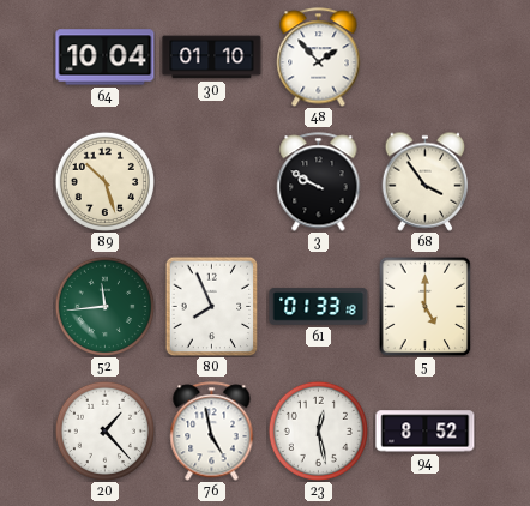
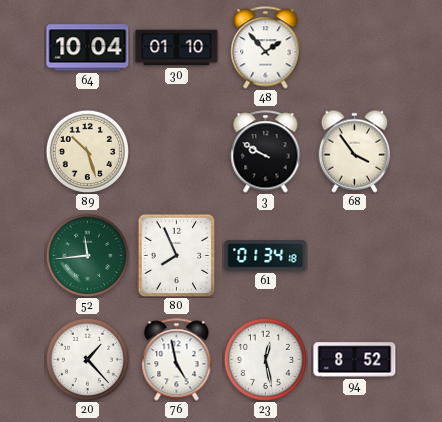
61: 01:33 -> 01:34
5: 5:00 -> none
